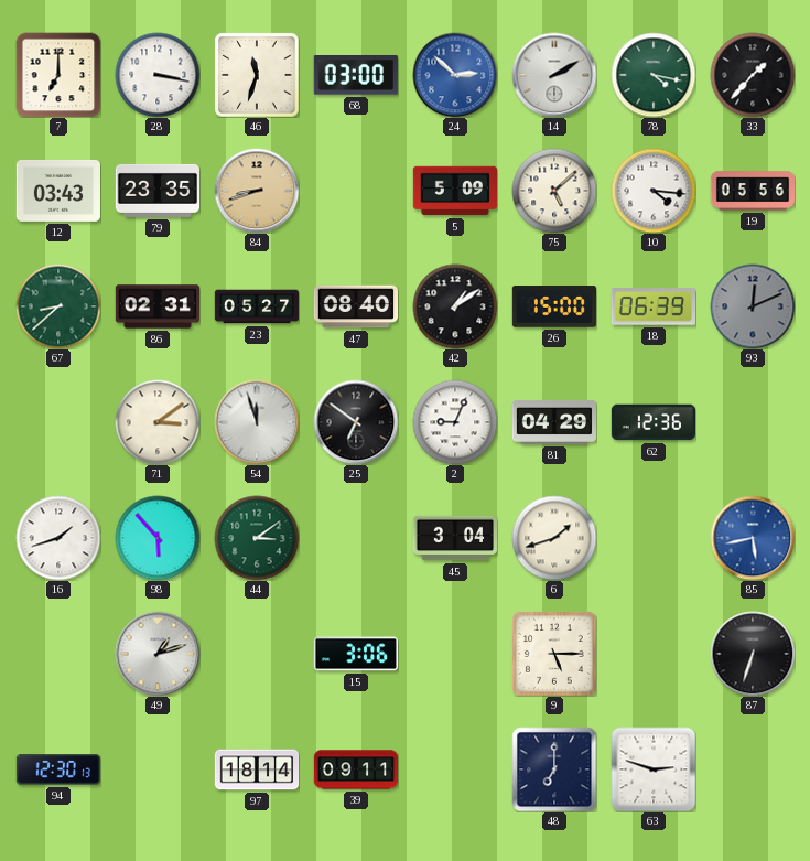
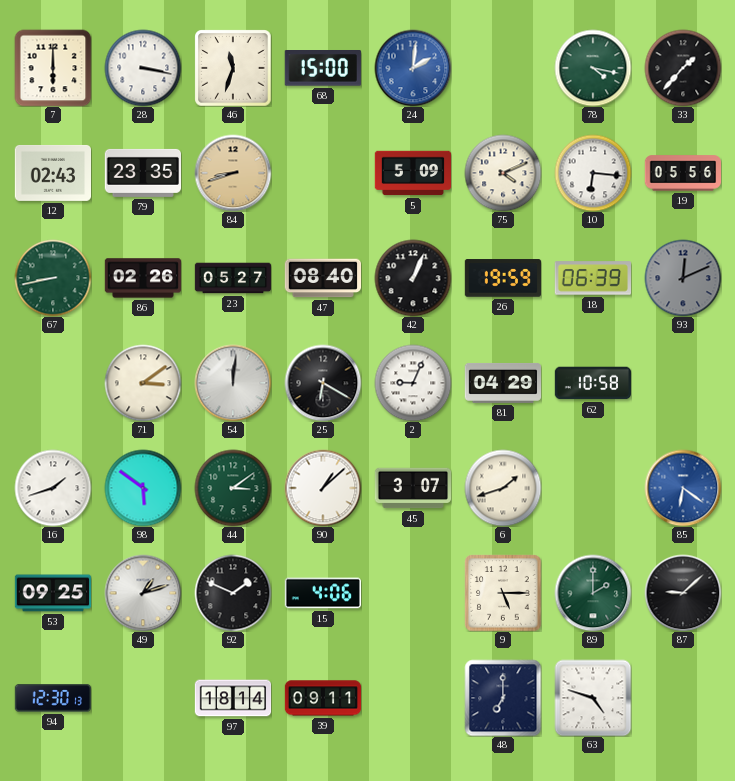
7: 7:00 -> 6:00
68: 03:00 -> 15:00
24: 2:52 -> 2:01
14: 2:10 -> none
12: 03:43 -> 02:43
75: 5:08 -> 4:11
10: 4:16 -> 6:16
67: 8:38 -> 8:43
86: 02:31 -> 02:26
42: 1:09 -> 1:04
26: 15:00 -> 19:59
54: 11:57 -> 12:01
25: 6:51 -> 6:20
62: 12:36 -> 10:58
98: 5:53 -> 5:51
90: none -> 1:08
45: 3:04 -> 3:07
85: 5:43 -> 6:21
53: none -> 09:25
92: none -> 1:49
15: 3:06 -> 4:06
89: none -> 2:00
87: 6:33 -> 9:08
63: 2:48 -> 4:48
